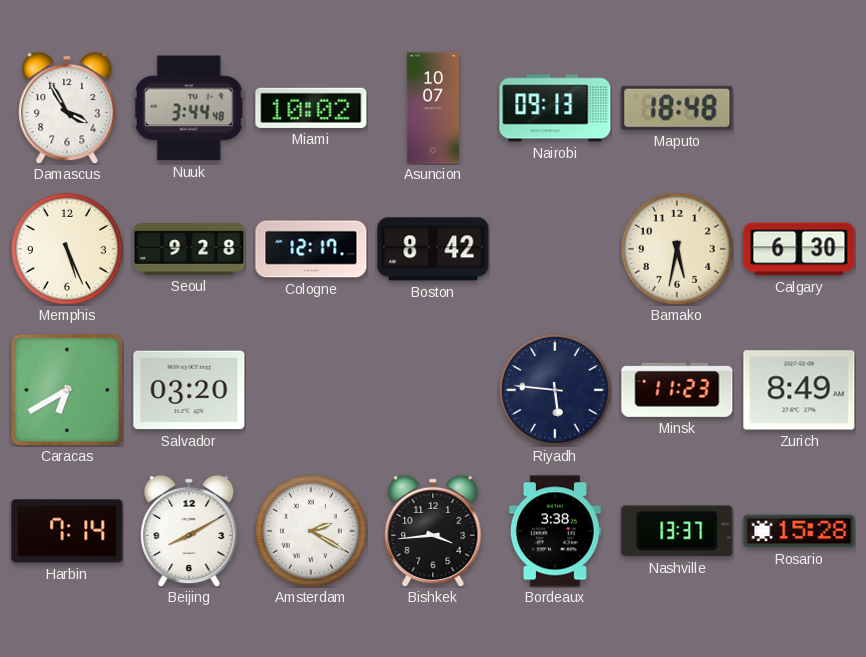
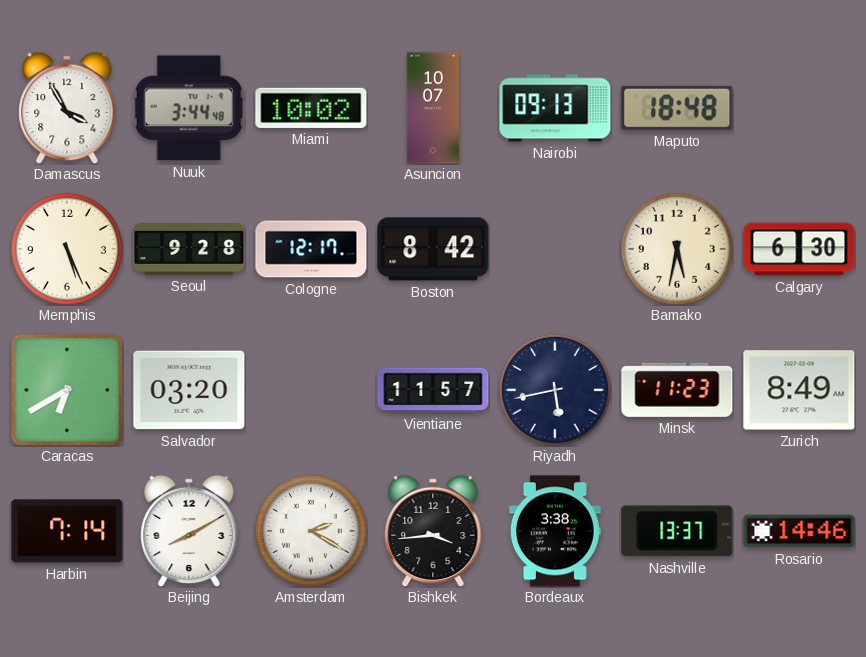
Vientiane: none -> 11:57
Riyadh: 5:46 -> 5:43
Rosario: 15:28 -> 14:46
